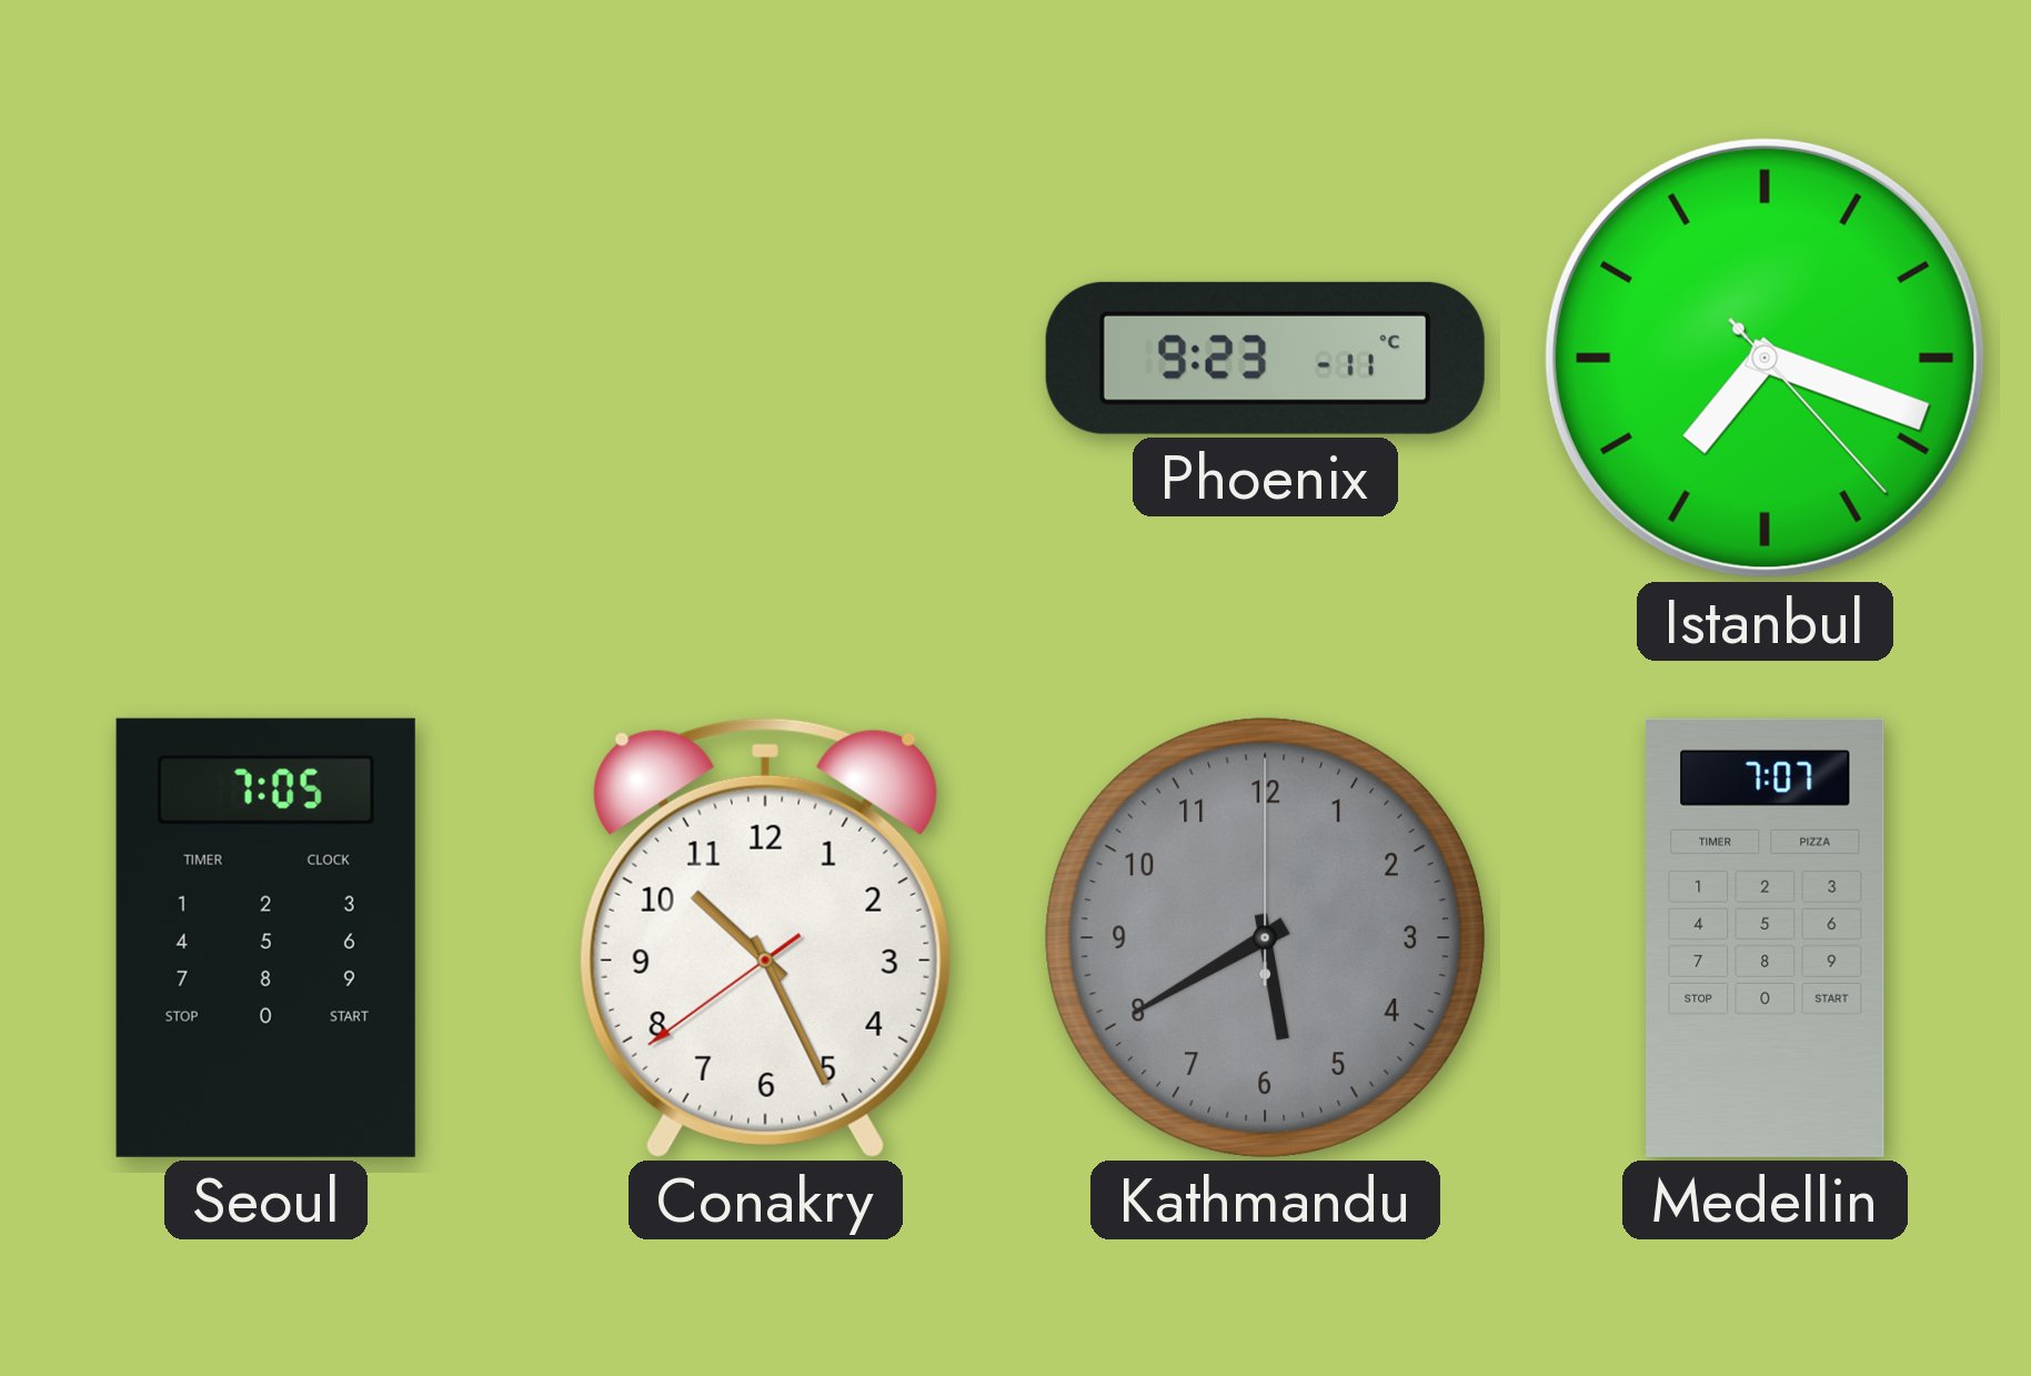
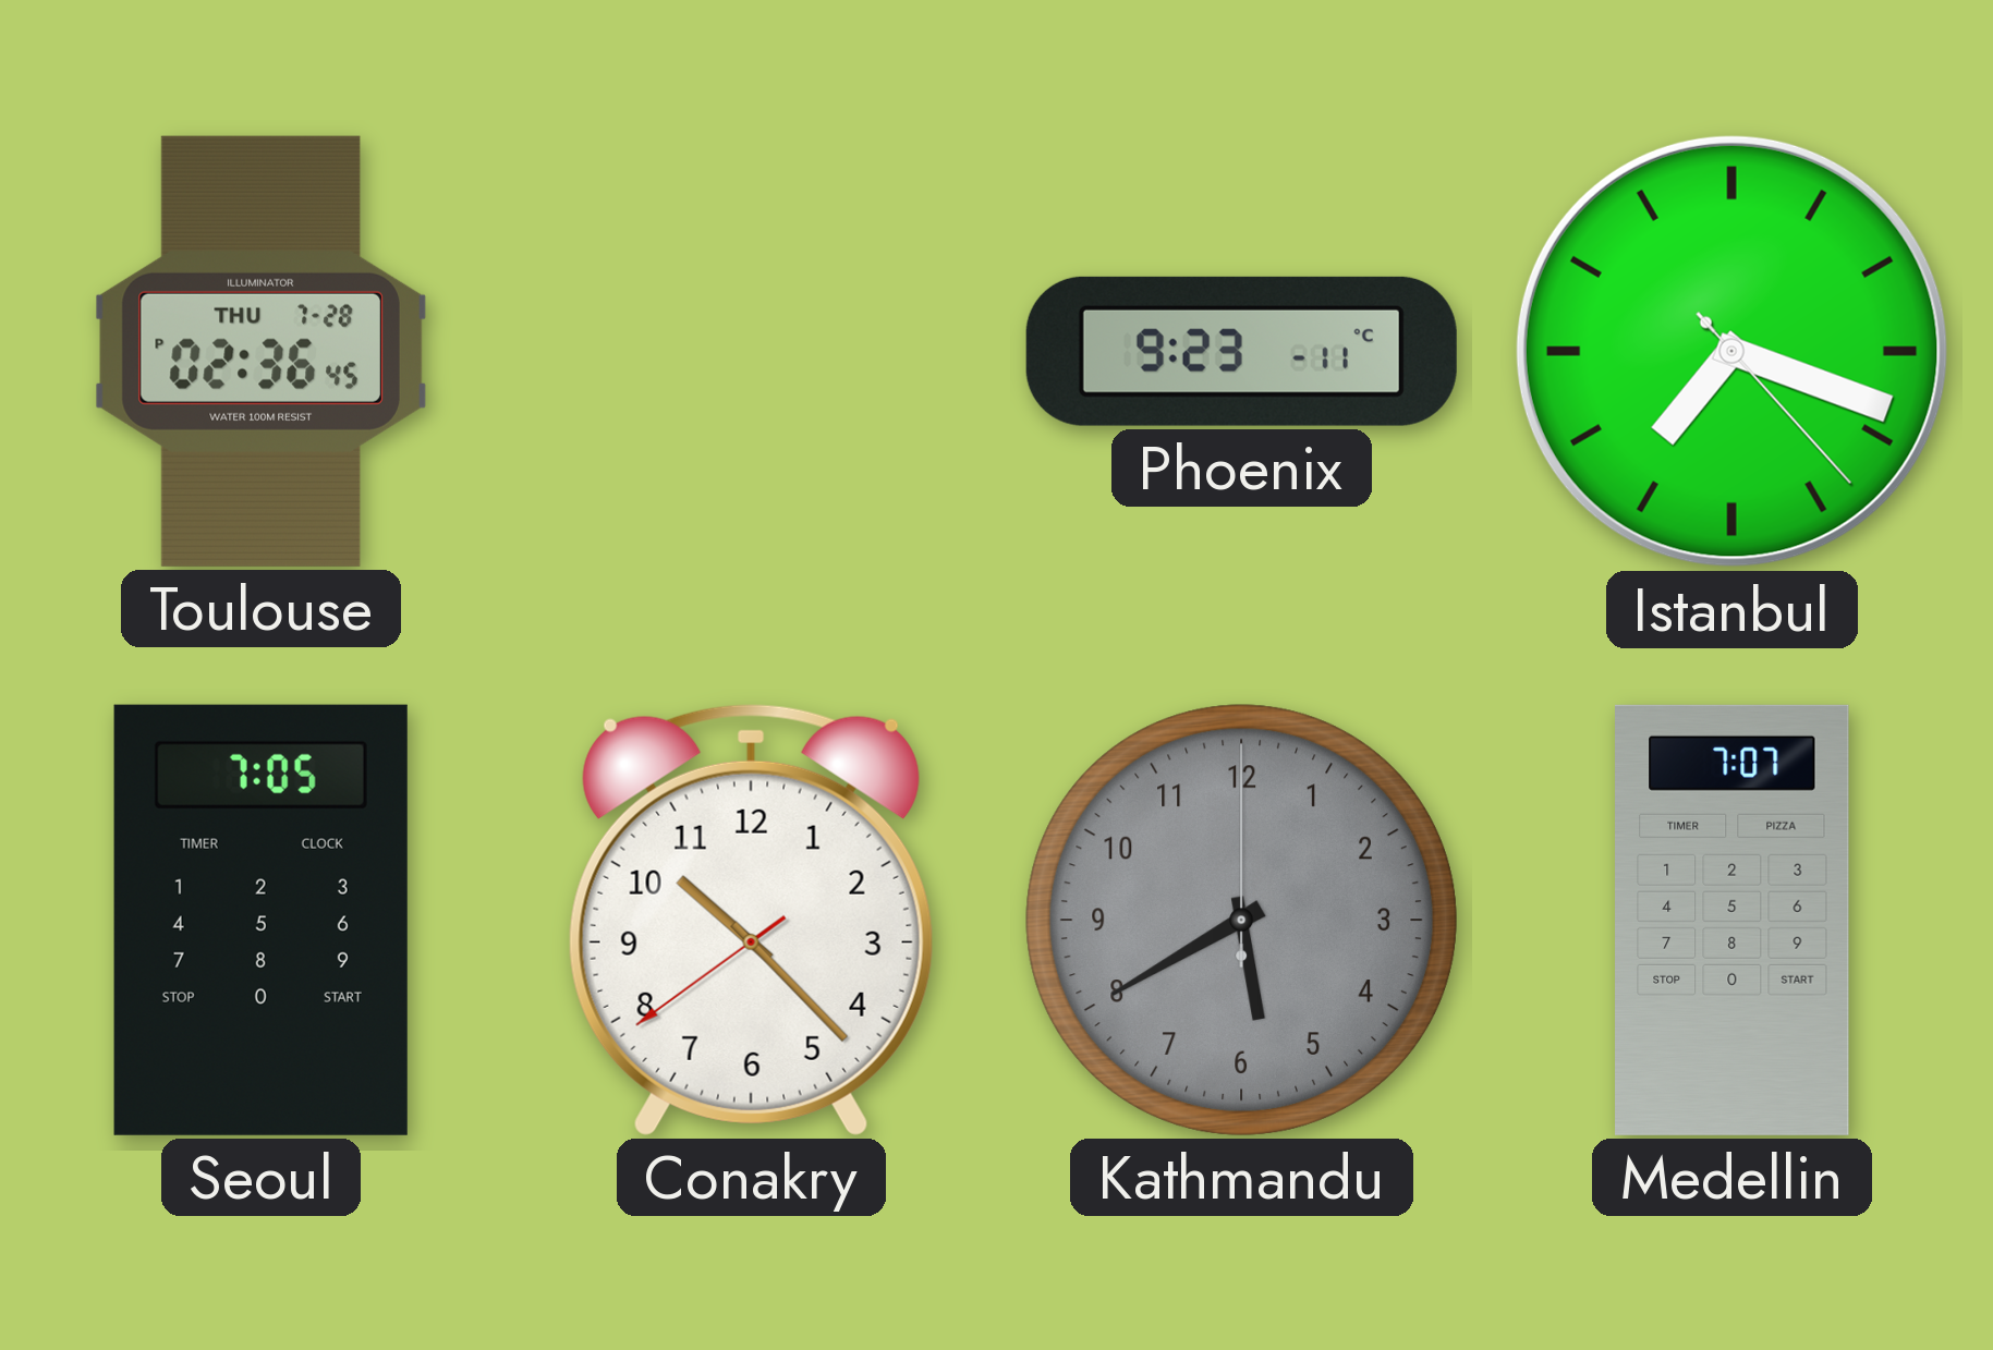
Toulouse: none -> 02:36
Conakry: 10:25 -> 10:22
